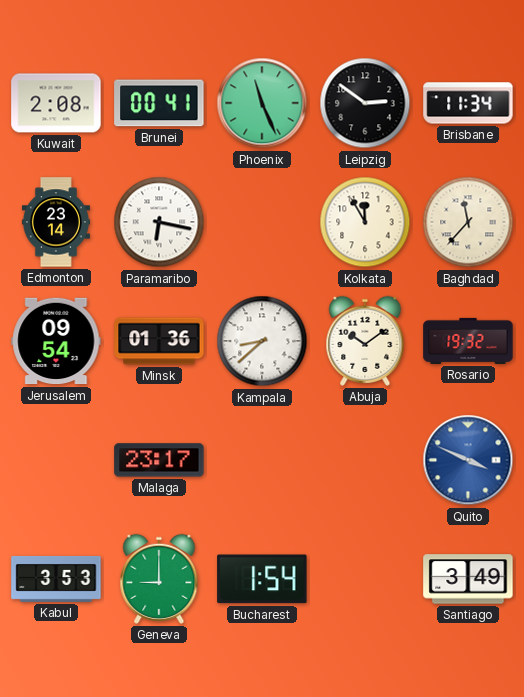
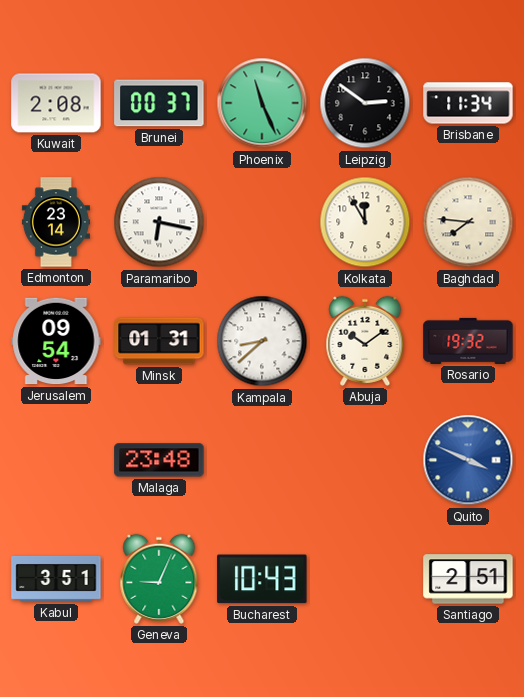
Brunei: 00:41 -> 00:37
Baghdad: 11:37 -> 7:46
Minsk: 01:36 -> 01:31
Malaga: 23:17 -> 23:48
Kabul: 3:53 -> 3:51
Geneva: 9:00 -> 9:04
Bucharest: 1:54 -> 10:43
Santiago: 3:49 -> 2:51
